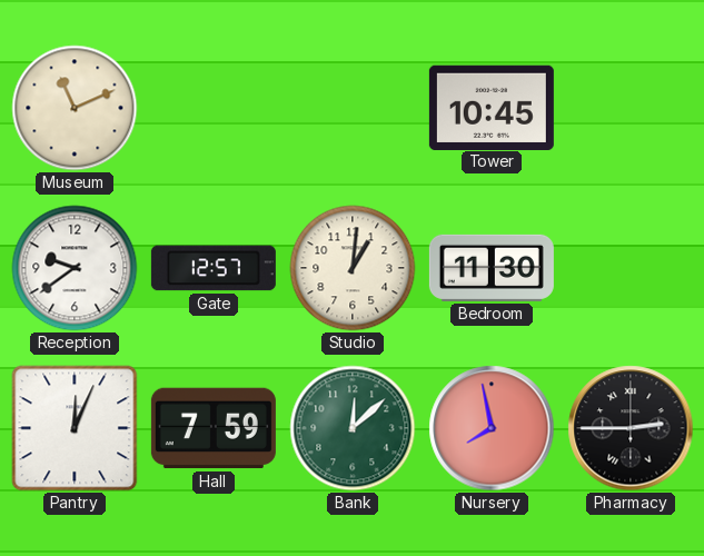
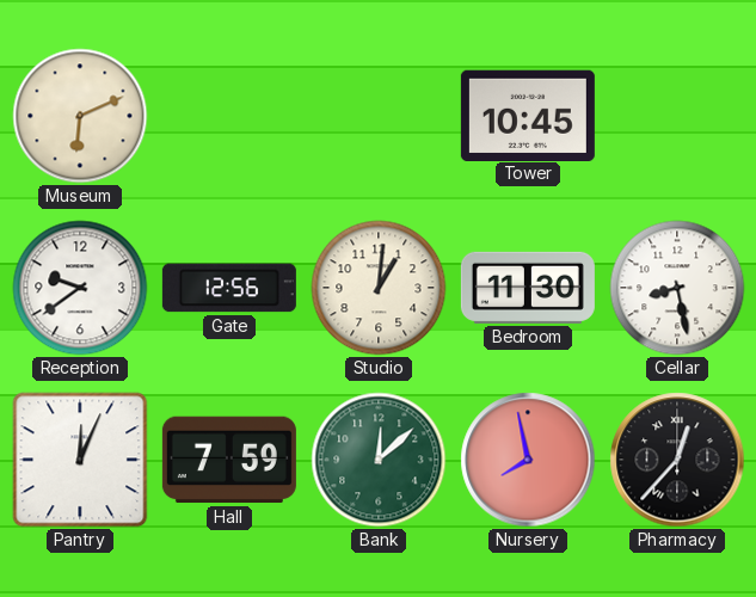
Museum: 11:11 -> 6:11
Gate: 12:57 -> 12:56
Cellar: none -> 8:28
Pharmacy: 2:45 -> 12:37
